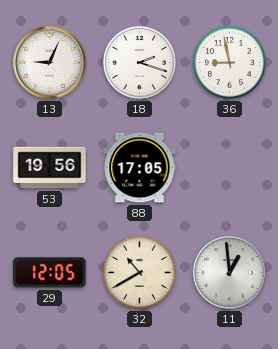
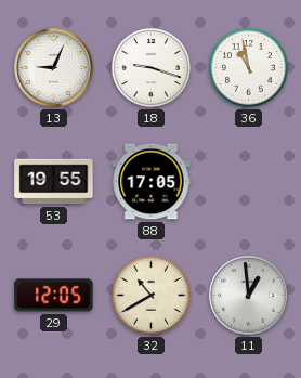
18: 2:18 -> 9:18
36: 8:58 -> 10:58
53: 19:56 -> 19:55
